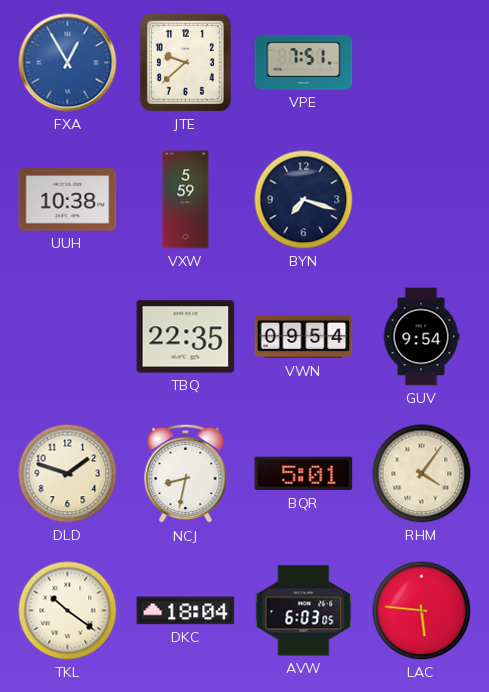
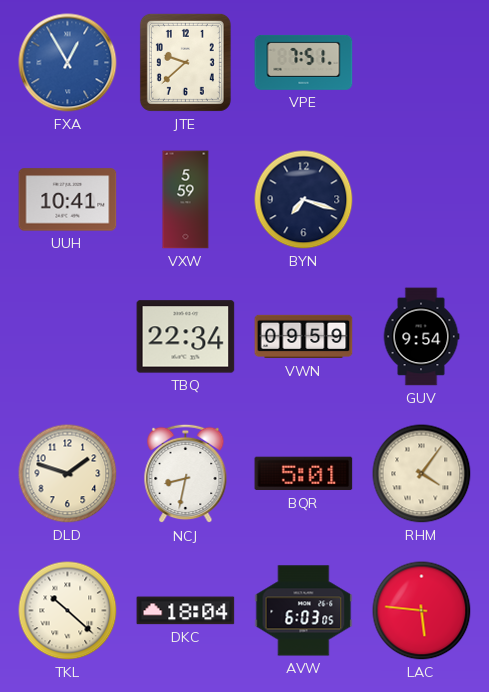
UUH: 10:38 -> 10:41
TBQ: 22:35 -> 22:34
VWN: 09:54 -> 09:59
TKL: 10:21 -> 10:22
